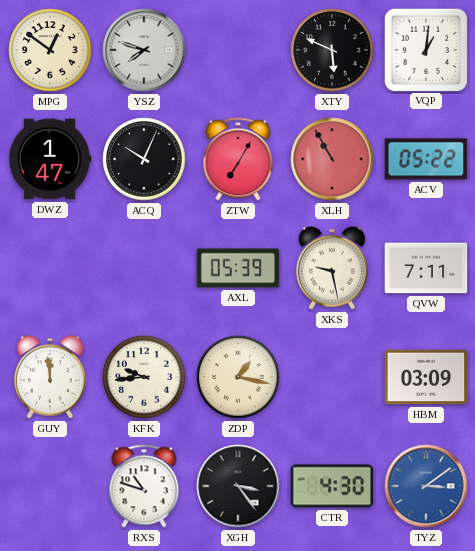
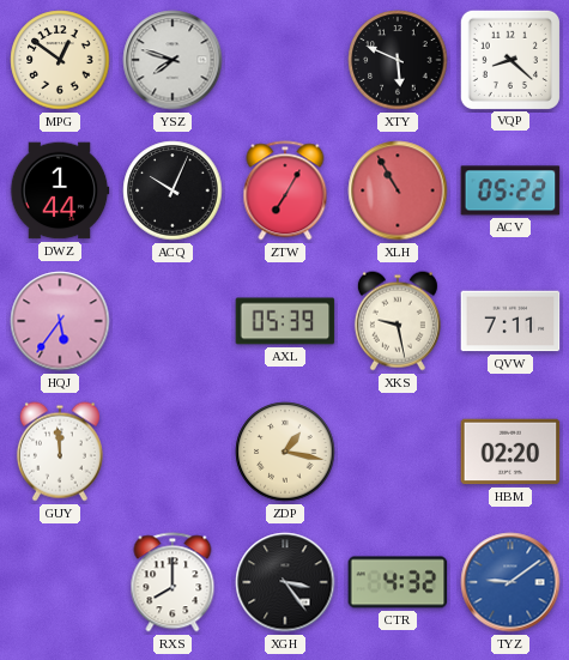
VQP: 1:01 -> 8:22
DWZ: 1:47 -> 1:44
HQJ: none -> 5:36
KFK: 9:44 -> none
HBM: 03:09 -> 02:20
RXS: 10:48 -> 8:00
CTR: 4:30 -> 4:32
TYZ: 3:09 -> 9:09
